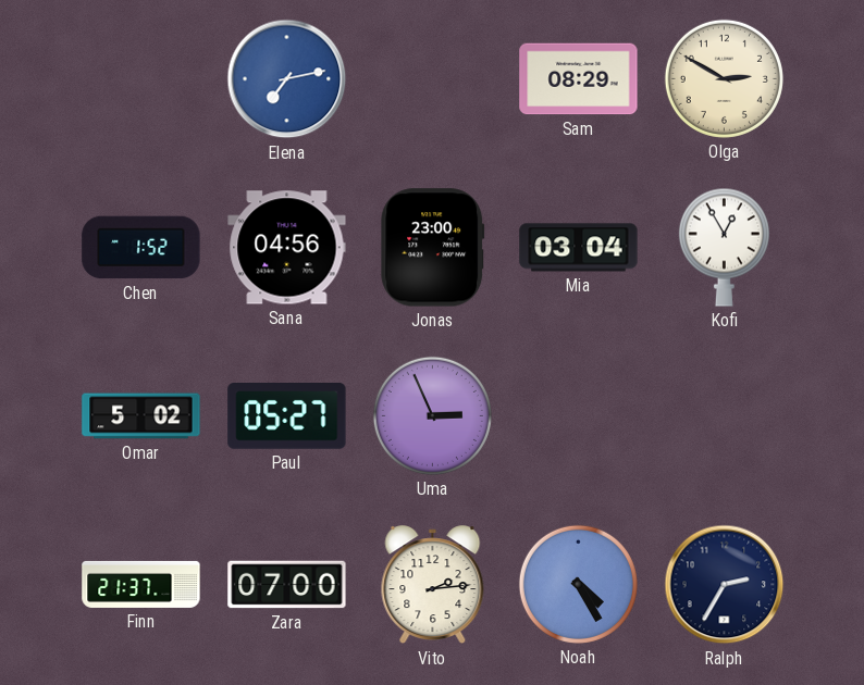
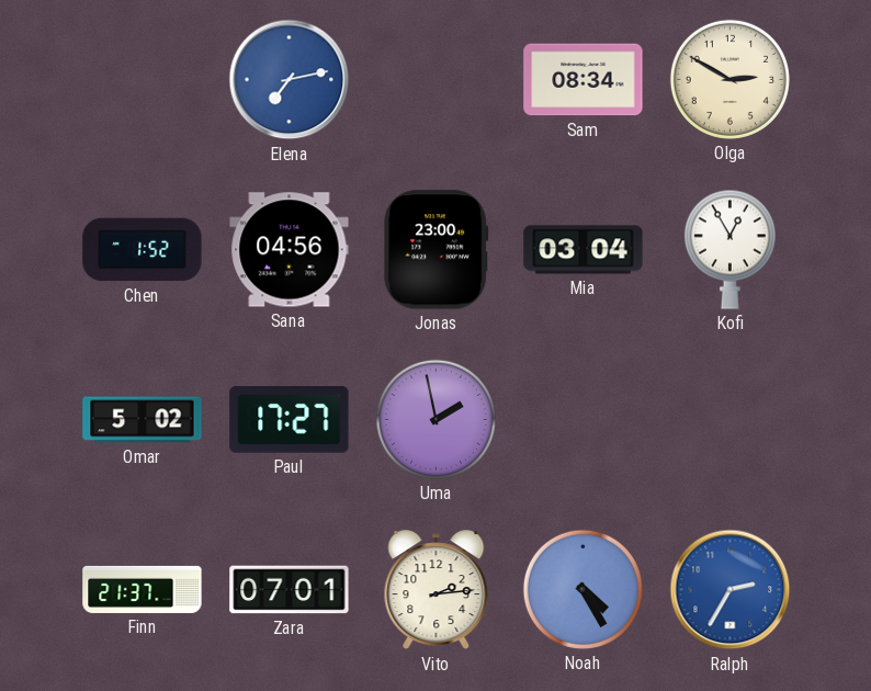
Sam: 08:29 -> 08:34
Paul: 05:27 -> 17:27
Uma: 2:56 -> 1:58
Zara: 07:00 -> 07:01
Ralph dial: navy -> blue
